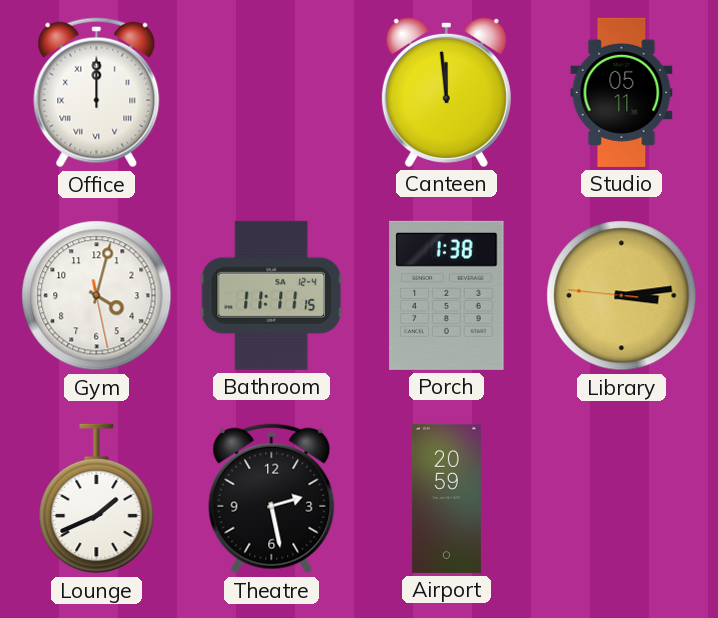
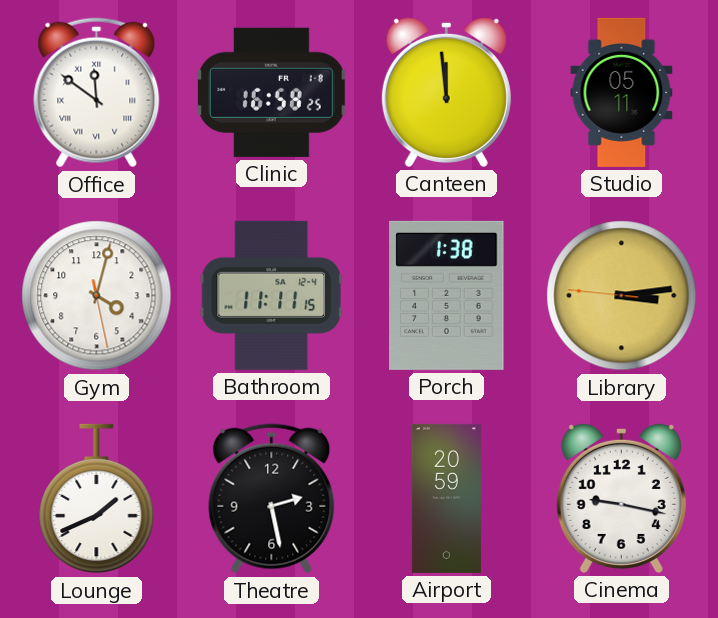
Office: 12:00 -> 11:51
Clinic: none -> 16:58
Cinema: none -> 9:17
